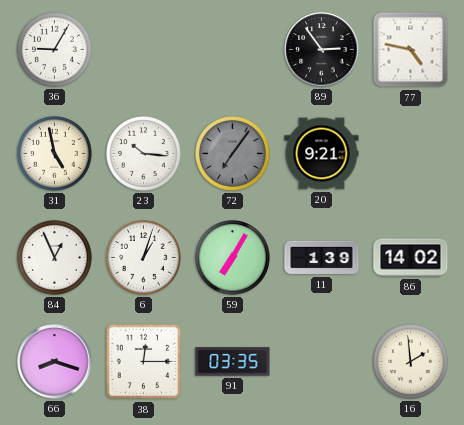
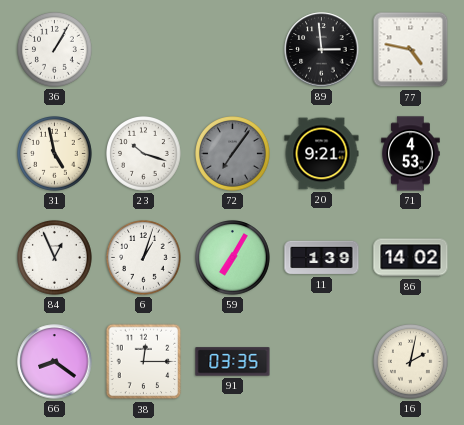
36: 9:05 -> 1:05
89: 2:54 -> 2:59
23: 10:16 -> 10:18
71: none -> 4:53
66: 8:18 -> 8:21
16: 1:59 -> 2:02
